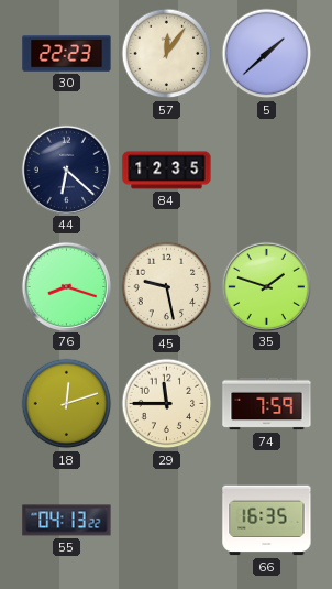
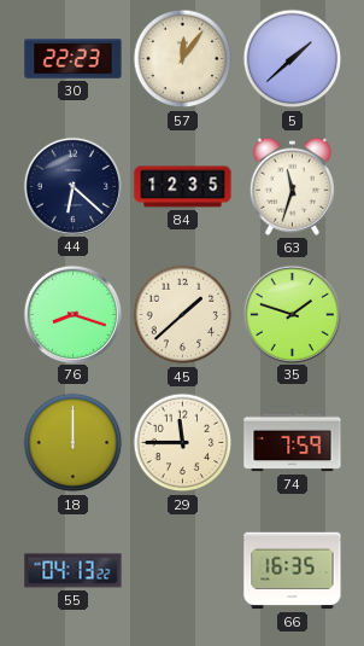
63: none -> 11:33
45: 9:28 -> 1:38
18: 12:12 -> 12:00
